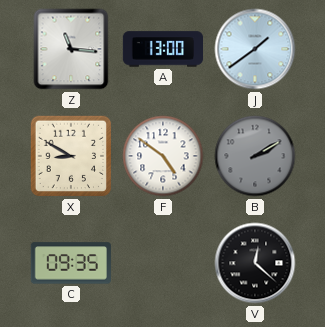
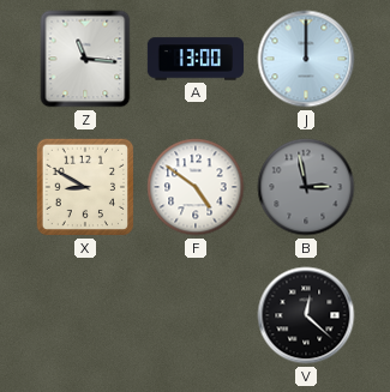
J: 1:39 -> 12:00
B: 2:10 -> 2:58
C: 09:35 -> none
